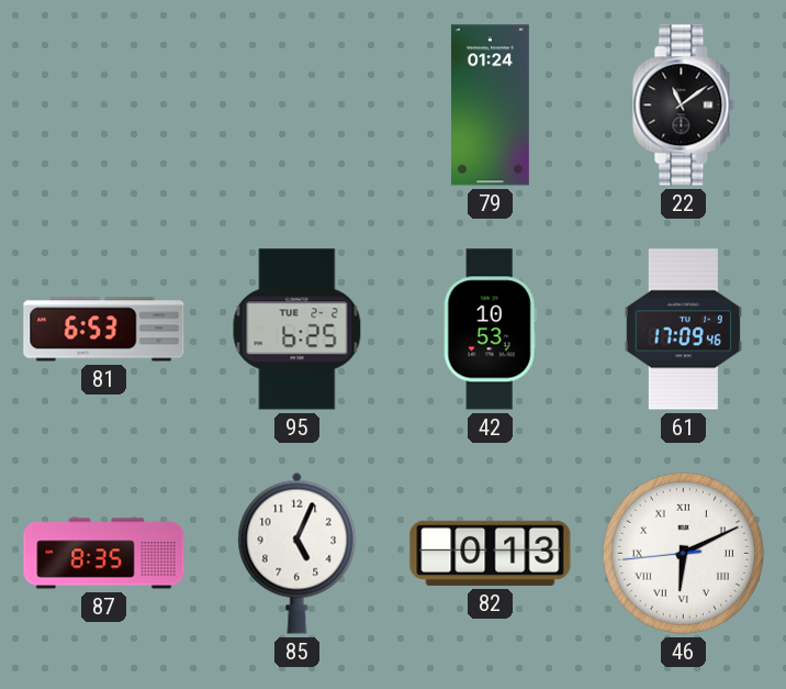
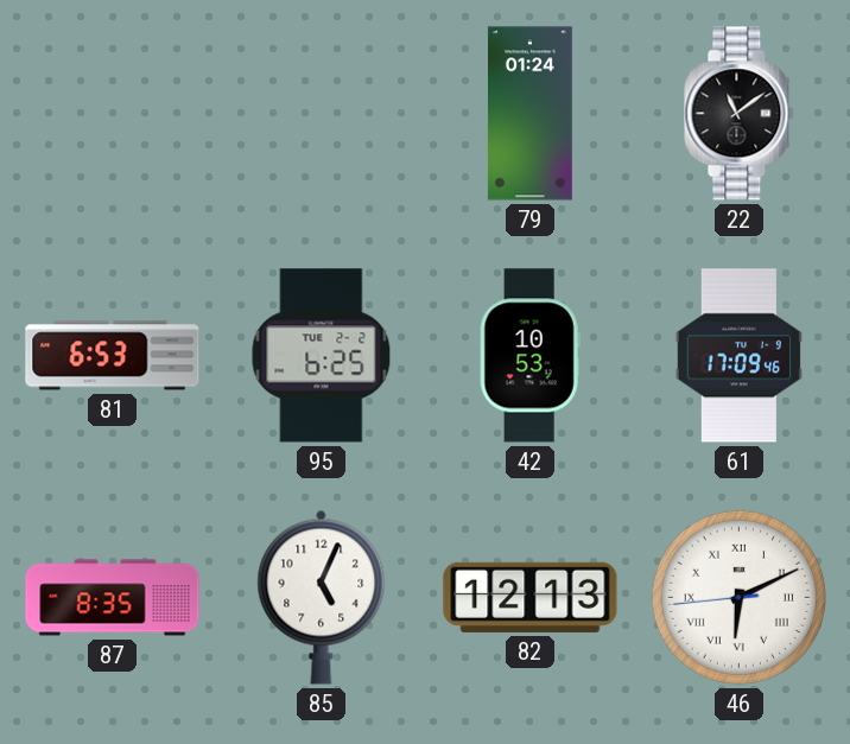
82: 0:13 -> 12:13
